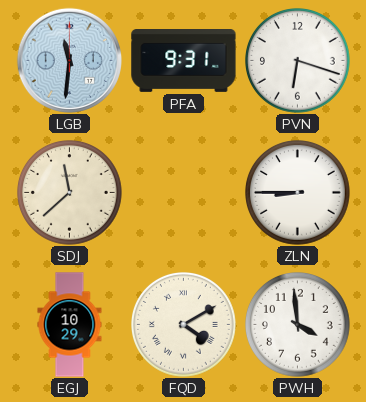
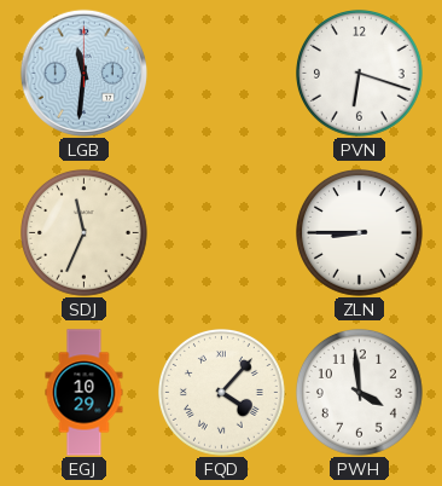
PFA: 9:31 -> none
SDJ: 11:38 -> 11:34
FQD: 4:10 -> 4:07
